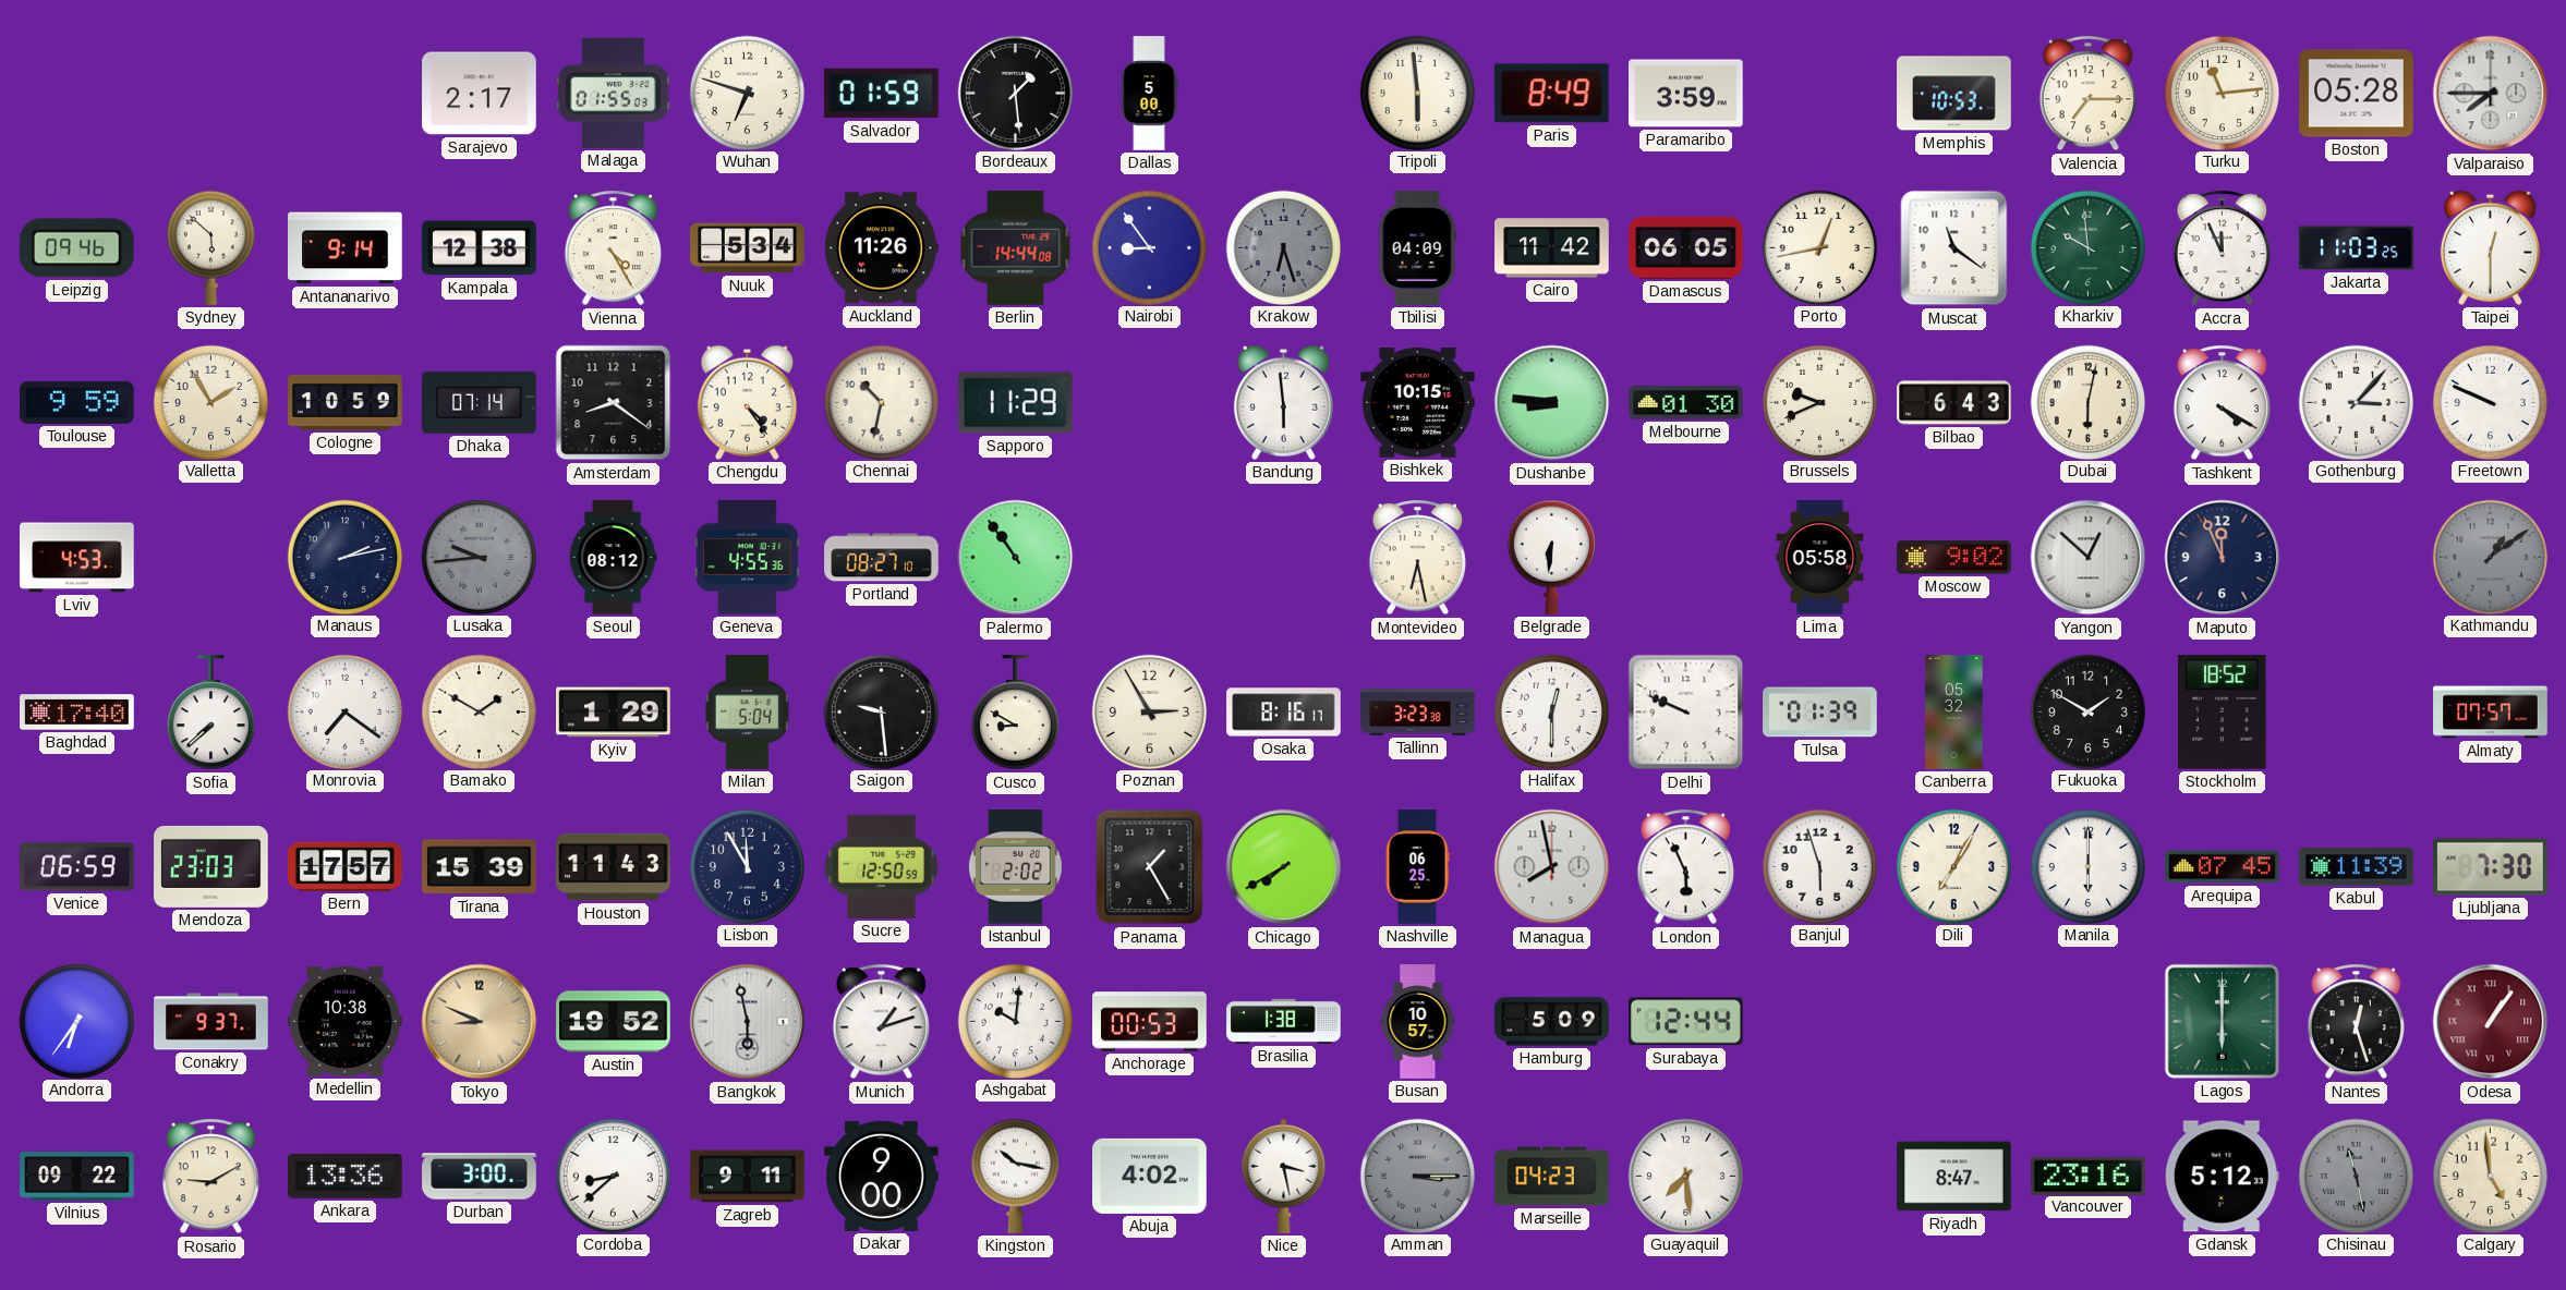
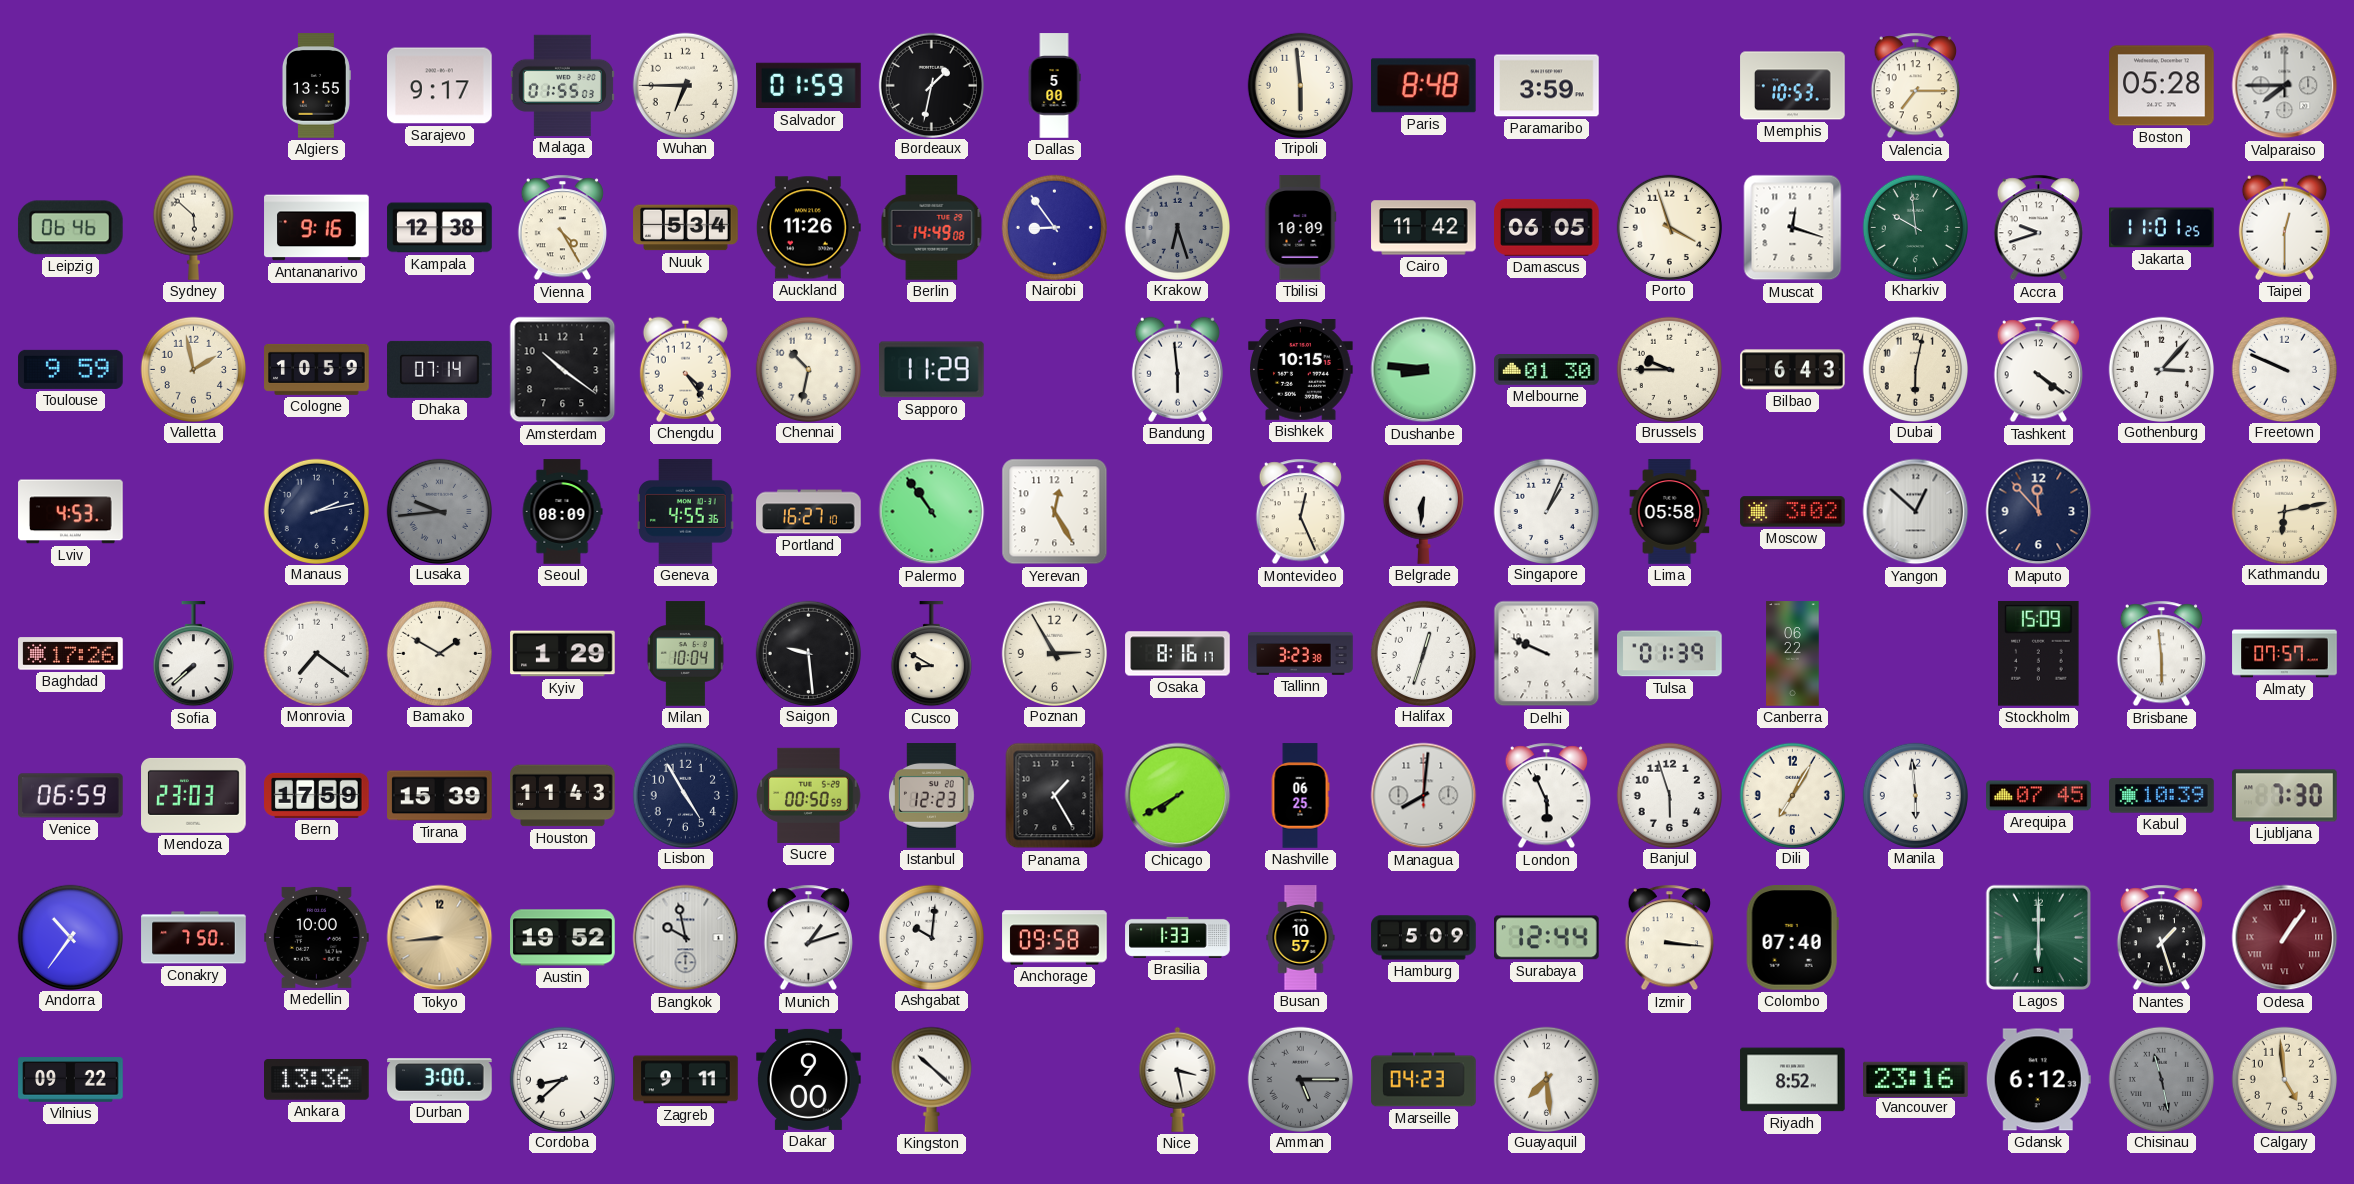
Algiers: none -> 13:55
Sarajevo: 2:17 -> 9:17
Wuhan: 6:48 -> 6:45
Bordeaux: 1:29 -> 1:32
Paris: 8:49 -> 8:48
Turku: 11:14 -> none
Leipzig: 09:46 -> 06:46
Antananarivo: 9:14 -> 9:16
Berlin: 14:44 -> 14:49
Tbilisi: 04:09 -> 10:09
Porto: 12:43 -> 3:57
Muscat: 11:21 -> 12:18
Accra: 11:56 -> 9:42
Jakarta: 11:03 -> 11:01
Valletta: 1:55 -> 1:58
Amsterdam: 8:21 -> 10:21
Brussels: 9:41 -> 9:45
Tashkent: 4:20 -> 4:21
Seoul: 08:12 -> 08:09
Portland: 08:27 -> 16:27
Yerevan: none -> 12:25
Montevideo: 6:28 -> 12:26
Singapore: none -> 1:04
Moscow: 9:02 -> 3:02
Maputo: 11:56 -> 11:53
Kathmandu: 1:09 -> 6:13
Kathmandu dial: grey -> cream
Baghdad: 17:40 -> 17:26
Milan: 5:04 -> 10:04
Halifax: 12:30 -> 12:33
Canberra: 05:32 -> 06:22
Fukuoka: 1:50 -> none
Stockholm: 18:52 -> 15:09
Brisbane: none -> 5:59
Bern: 17:57 -> 17:59
Lisbon: 11:55 -> 4:55
Sucre: 12:50 -> 00:50
Istanbul: 2:02 -> 12:23
Managua: 7:58 -> 8:01
Manila: 6:00 -> 5:59
Kabul: 11:39 -> 10:39
Andorra: 6:36 -> 10:36
Conakry: 9:37 -> 7:50
Medellin: 10:38 -> 10:00
Tokyo: 8:49 -> 8:44
Bangkok: 5:58 -> 9:58
Anchorage: 00:53 -> 09:58
Brasilia: 1:38 -> 1:33
Izmir: none -> 3:16
Colombo: none -> 07:40
Nantes: 12:27 -> 1:27
Rosario: 9:10 -> none
Kingston: 10:17 -> 10:22
Abuja: 4:02 -> none
Amman: 3:15 -> 5:15
Riyadh: 8:47 -> 8:52
Gdansk: 5:12 -> 6:12
